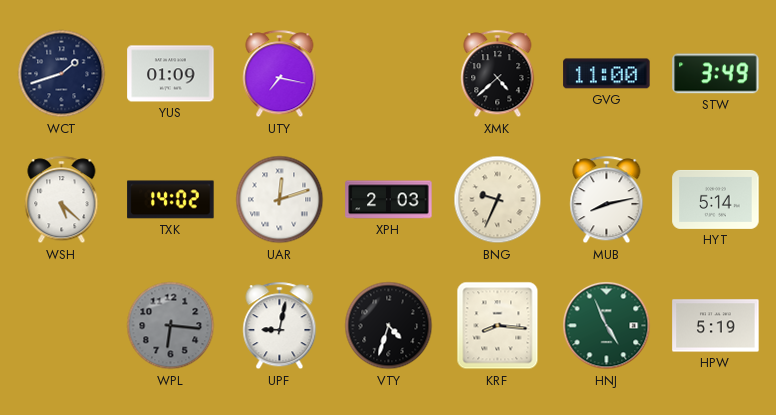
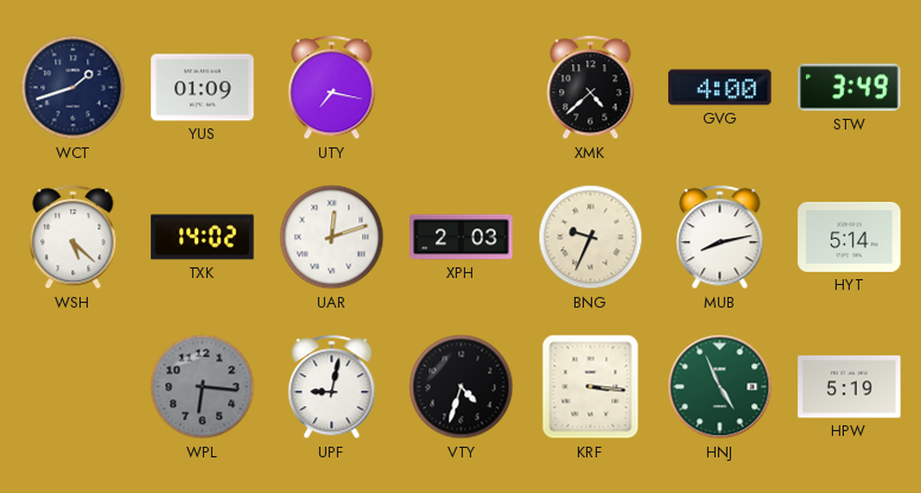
GVG: 11:00 -> 4:00
KRF: 8:16 -> 3:16
